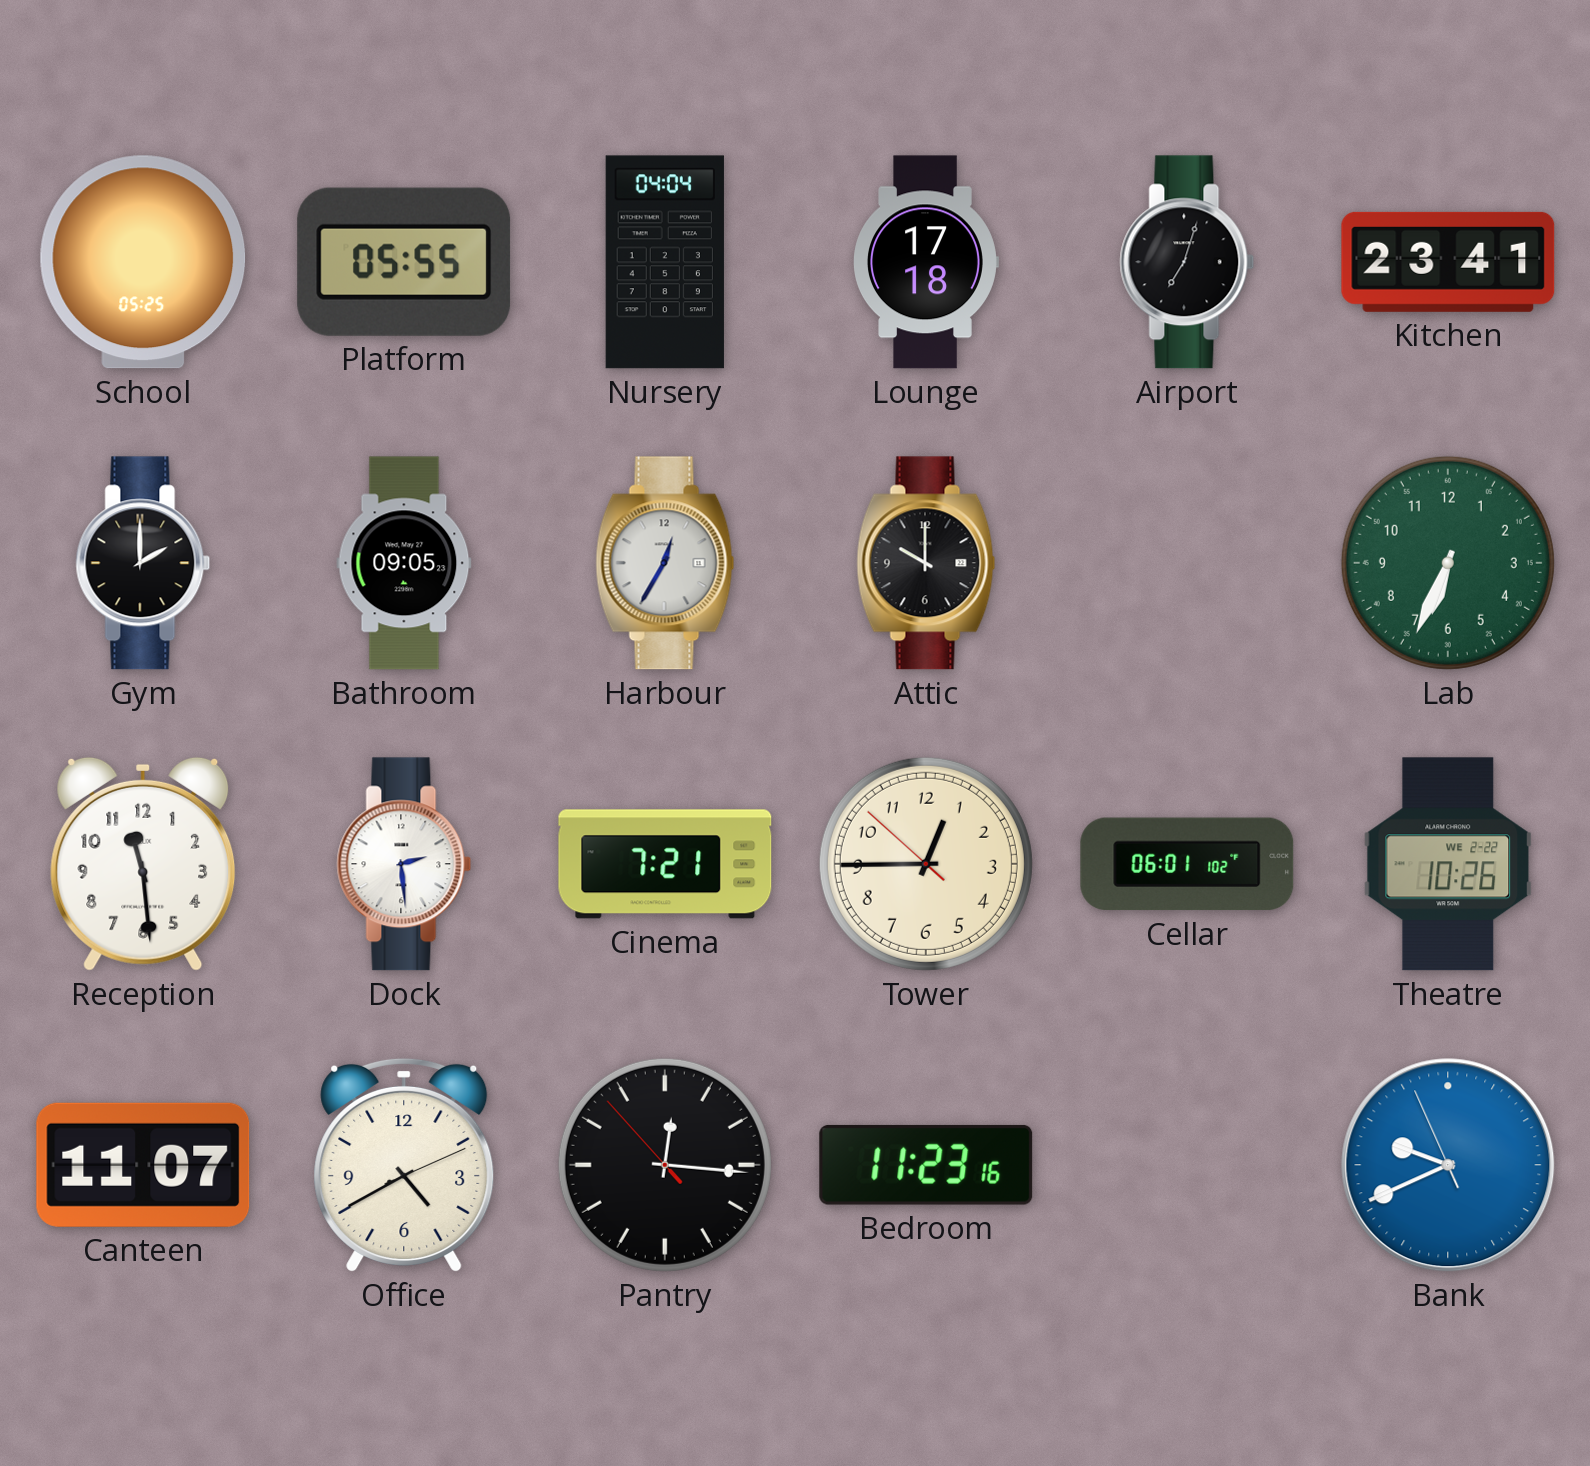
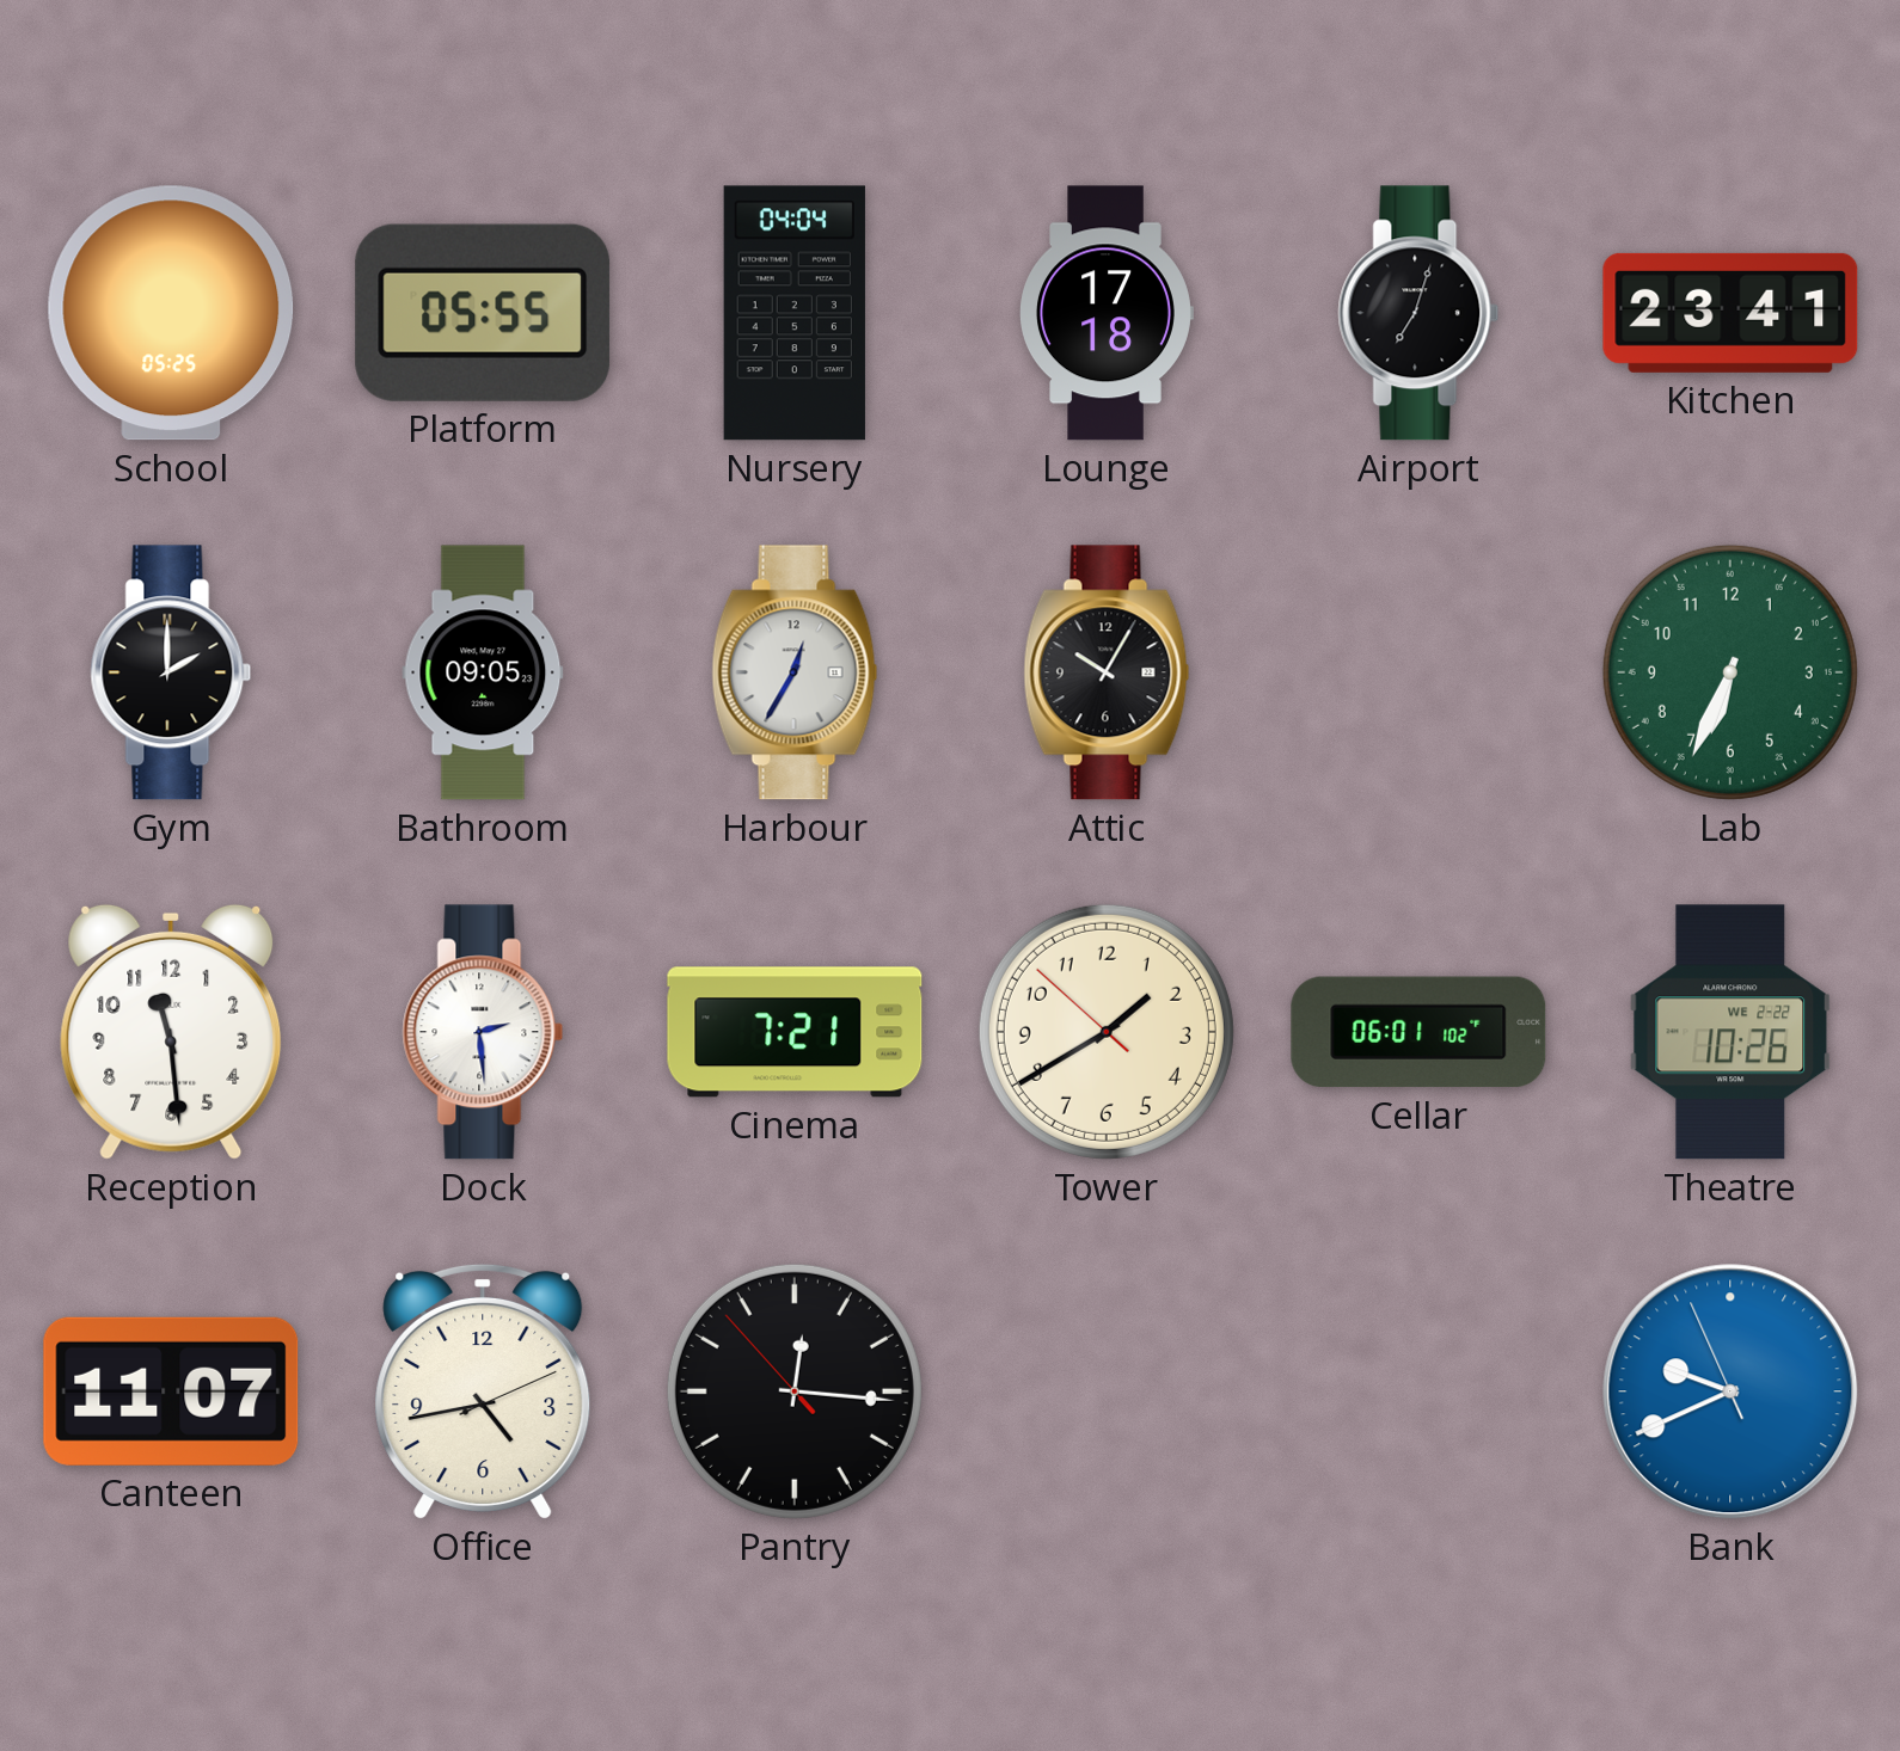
Attic: 10:00 -> 10:05
Tower: 12:44 -> 1:39
Office: 4:40 -> 4:43
Bedroom: 11:23 -> none
